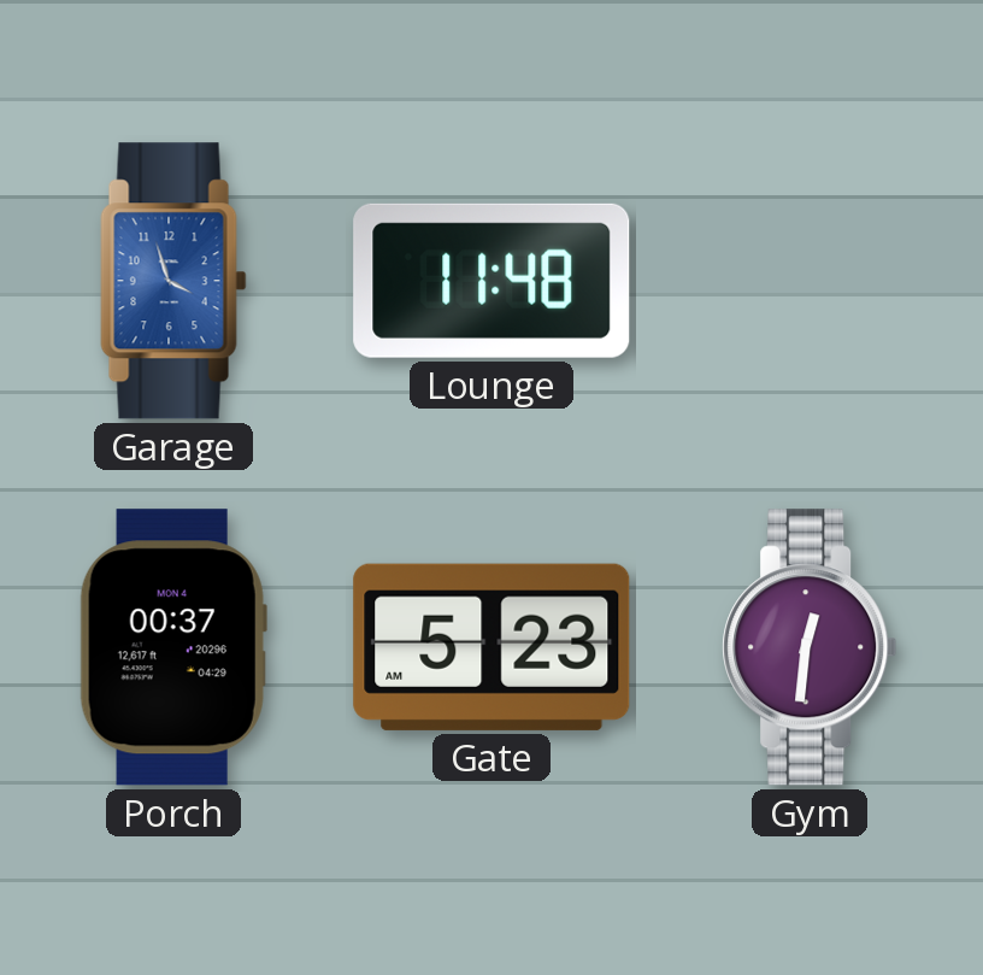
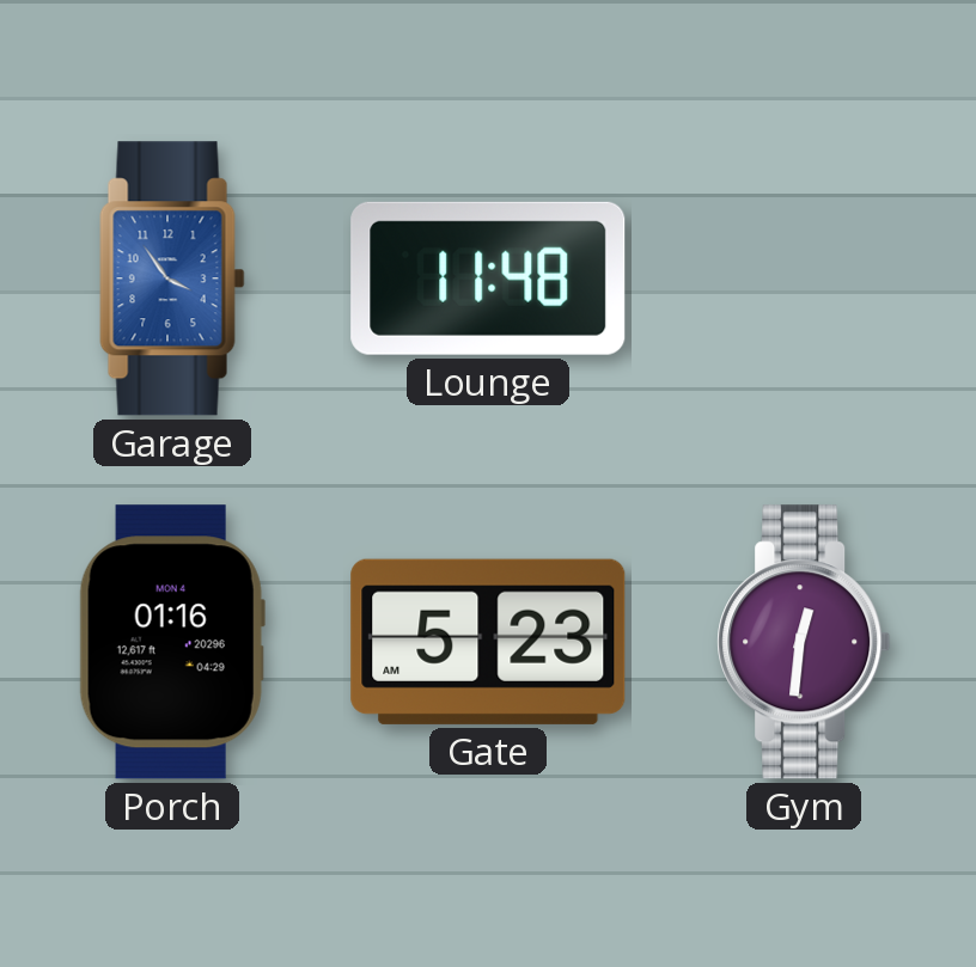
Garage: 3:57 -> 3:54
Porch: 00:37 -> 01:16
